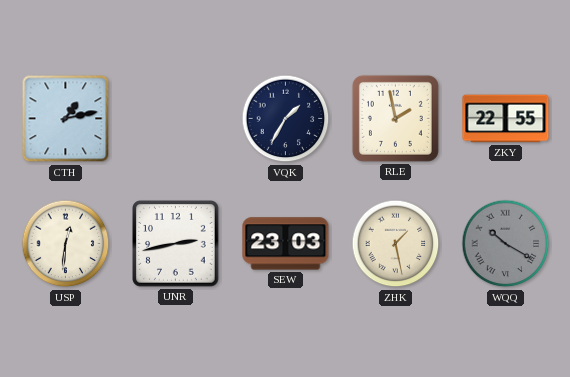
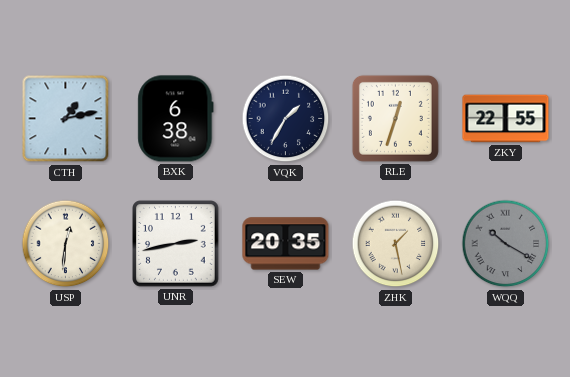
BXK: none -> 6:38
RLE: 1:58 -> 12:33
SEW: 23:03 -> 20:35
